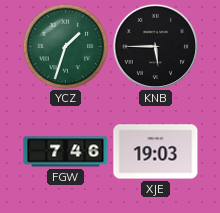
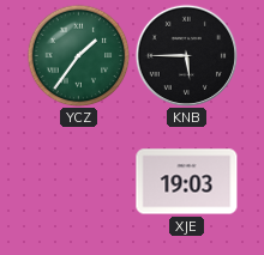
YCZ: 1:33 -> 1:36
FGW: 7:46 -> none
